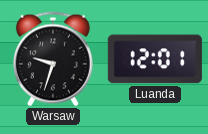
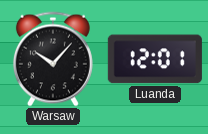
Warsaw: 9:33 -> 10:07
